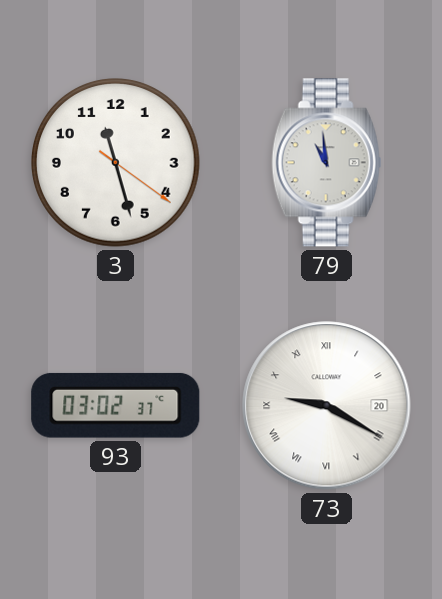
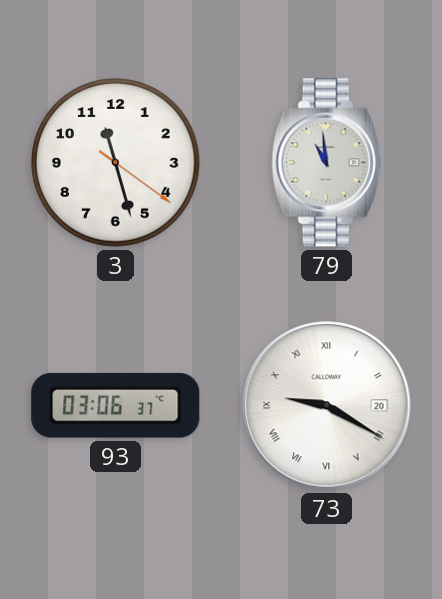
93: 03:02 -> 03:06
